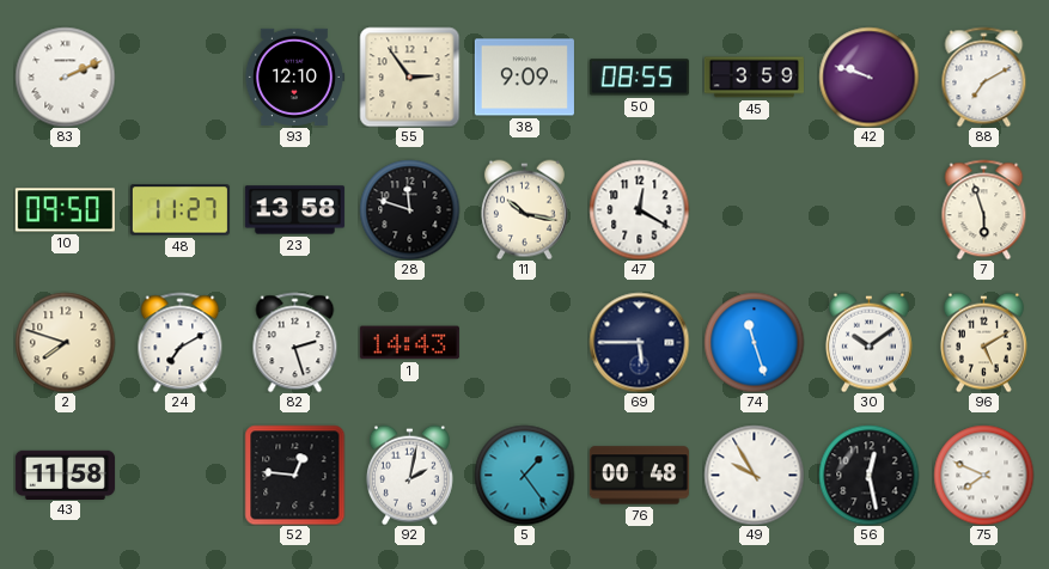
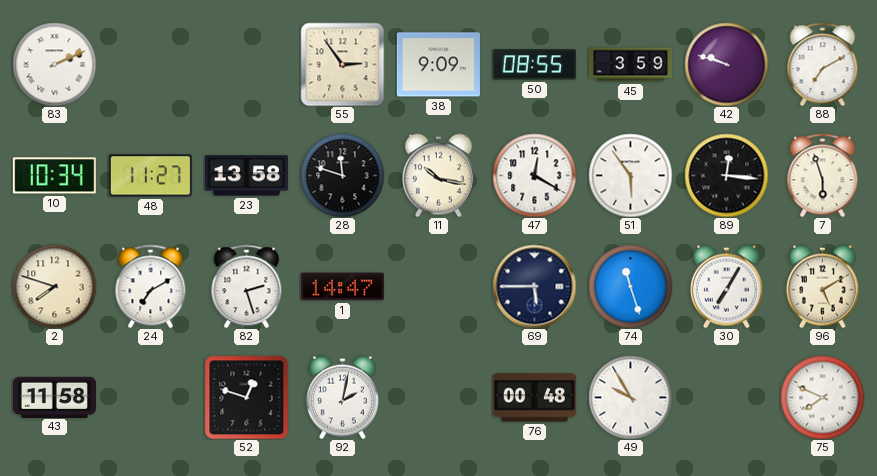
93: 12:10 -> none
10: 09:50 -> 10:34
51: none -> 5:54
89: none -> 12:16
1: 14:43 -> 14:47
30: 10:09 -> 7:05
52: 12:46 -> 12:48
5: 1:24 -> none
56: 12:28 -> none
